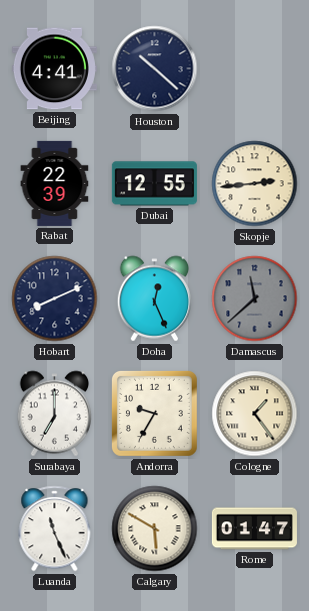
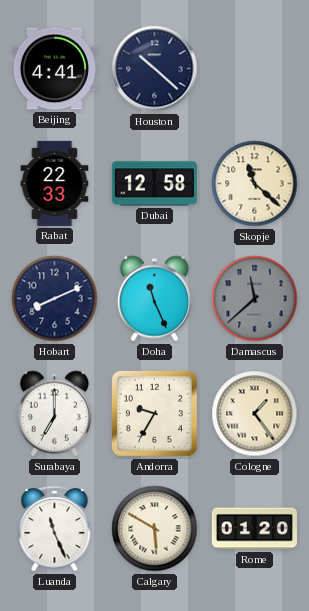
Rabat: 22:39 -> 22:33
Dubai: 12:55 -> 12:58
Skopje: 2:44 -> 11:22
Doha: 12:26 -> 11:26
Rome: 01:47 -> 01:20
